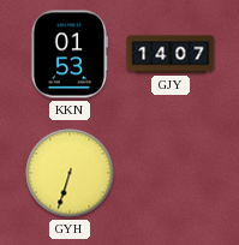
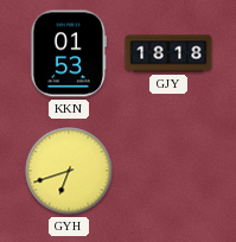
GJY: 14:07 -> 18:18
GYH: 6:33 -> 6:42
